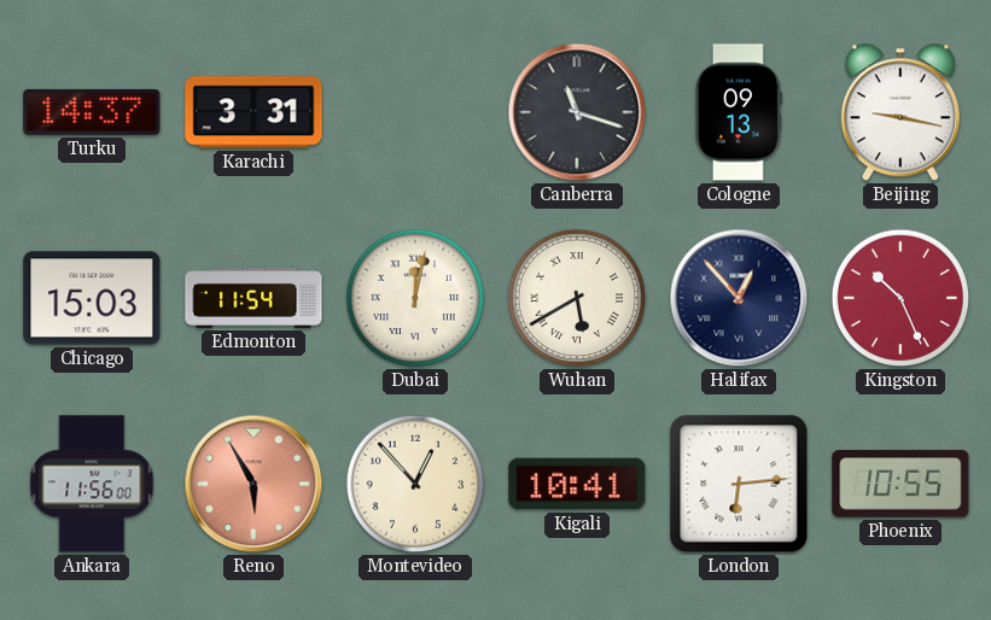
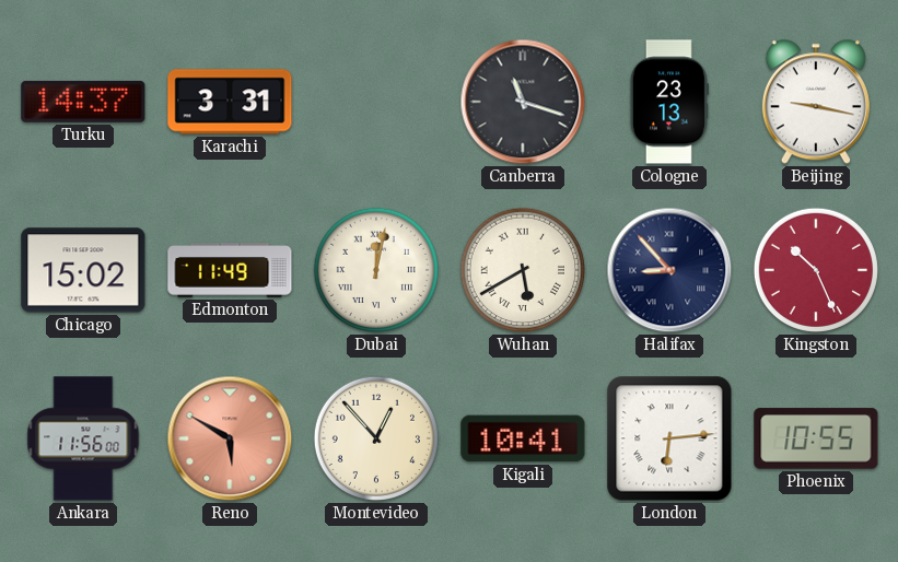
Cologne: 09:13 -> 23:13
Chicago: 15:03 -> 15:02
Edmonton: 11:54 -> 11:49
Halifax: 12:53 -> 8:53
Reno: 5:55 -> 5:50
